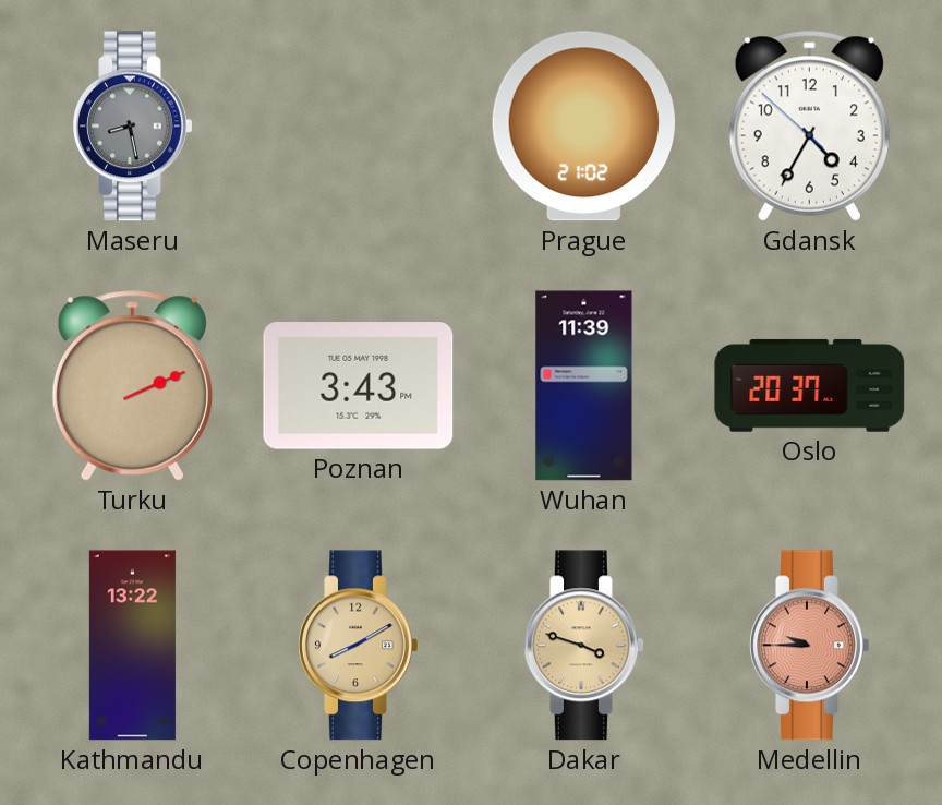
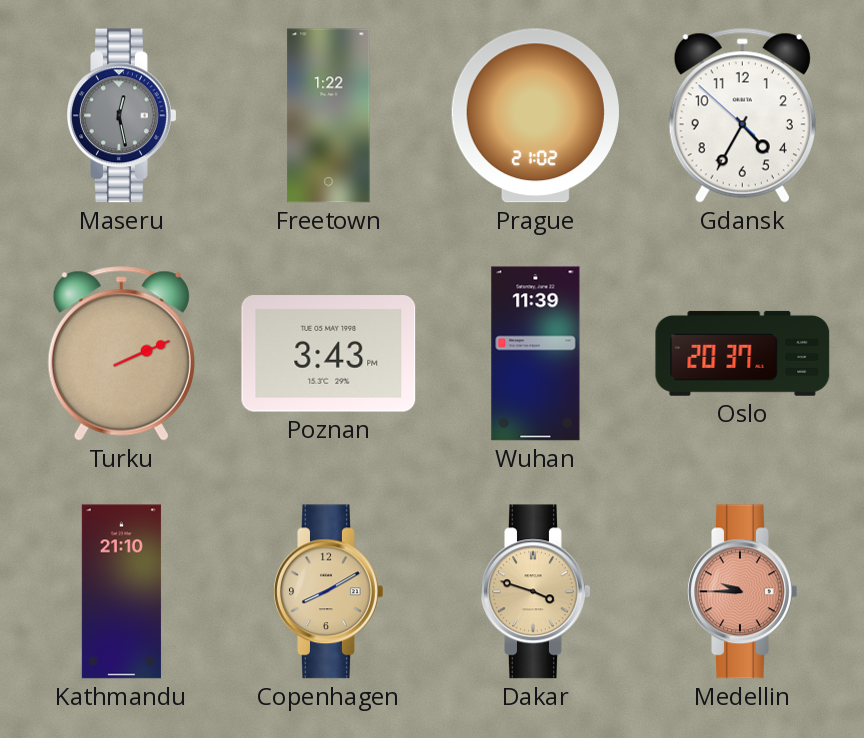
Maseru: 8:28 -> 12:28
Freetown: none -> 1:22
Kathmandu: 13:22 -> 21:10
